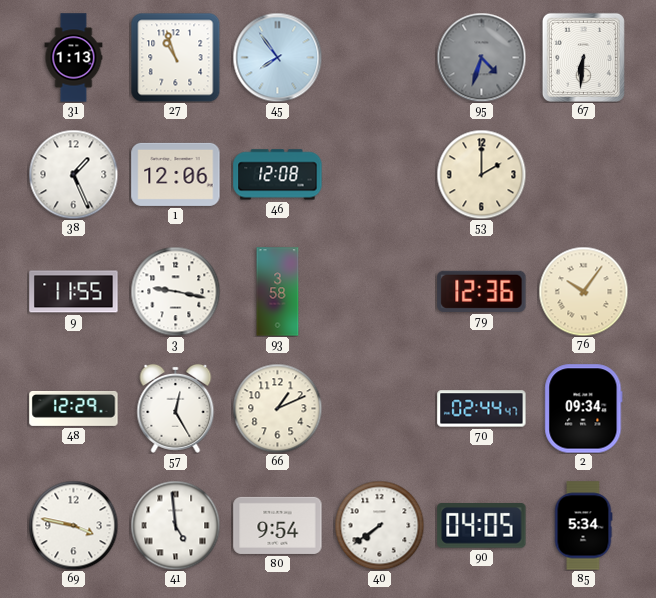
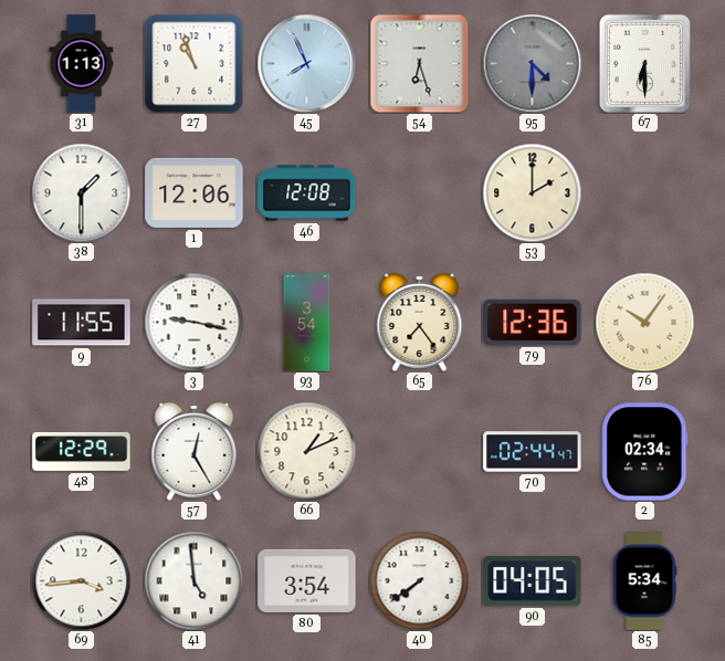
45: 7:54 -> 7:56
54: none -> 6:27
95: 4:33 -> 4:30
67: 6:31 -> 6:30
38: 1:26 -> 1:30
93: 3:58 -> 3:54
65: none -> 7:24
2: 09:34 -> 02:34
69: 3:47 -> 3:44
80: 9:54 -> 3:54
